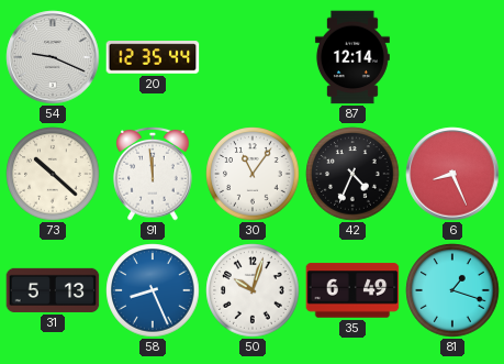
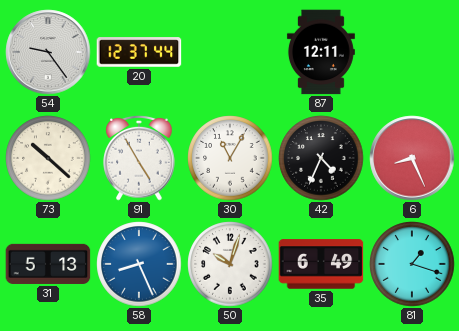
54: 9:19 -> 9:24
20: 12:35 -> 12:37
87: 12:14 -> 12:11
91: 11:59 -> 4:55
30: 11:06 -> 11:05
